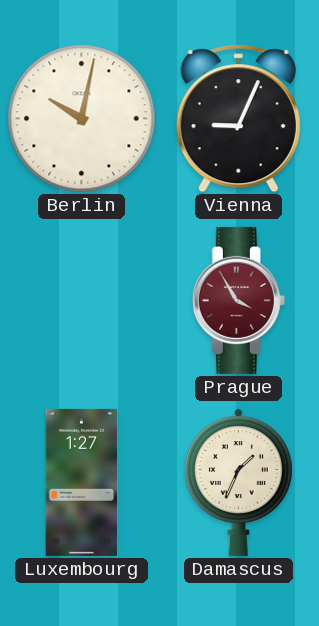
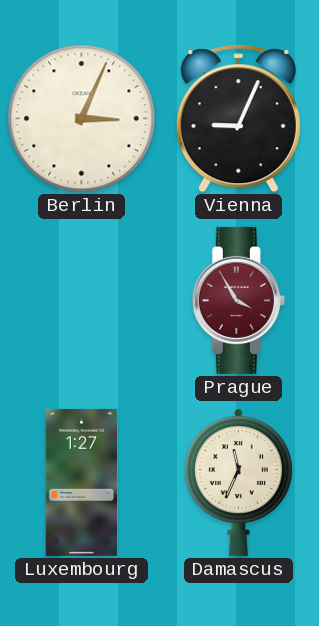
Berlin: 10:02 -> 3:04
Damascus: 1:34 -> 11:34
